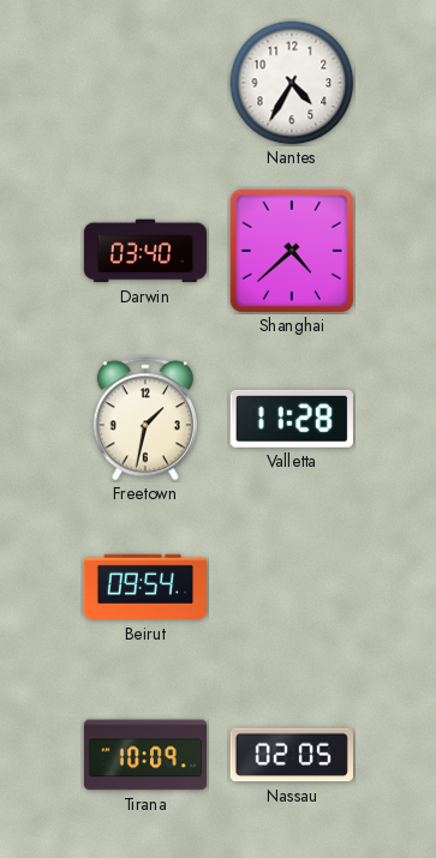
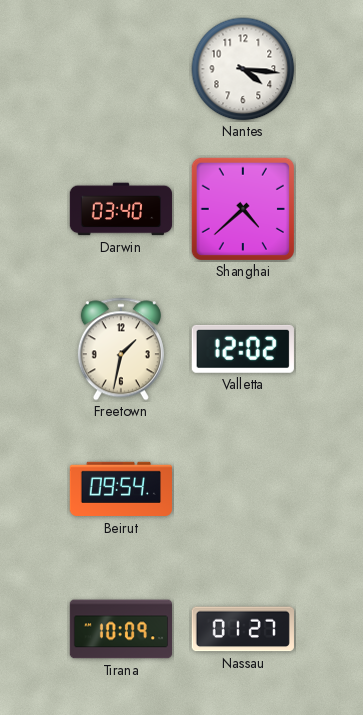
Nantes: 4:35 -> 4:16
Valletta: 11:28 -> 12:02
Nassau: 02:05 -> 01:27
